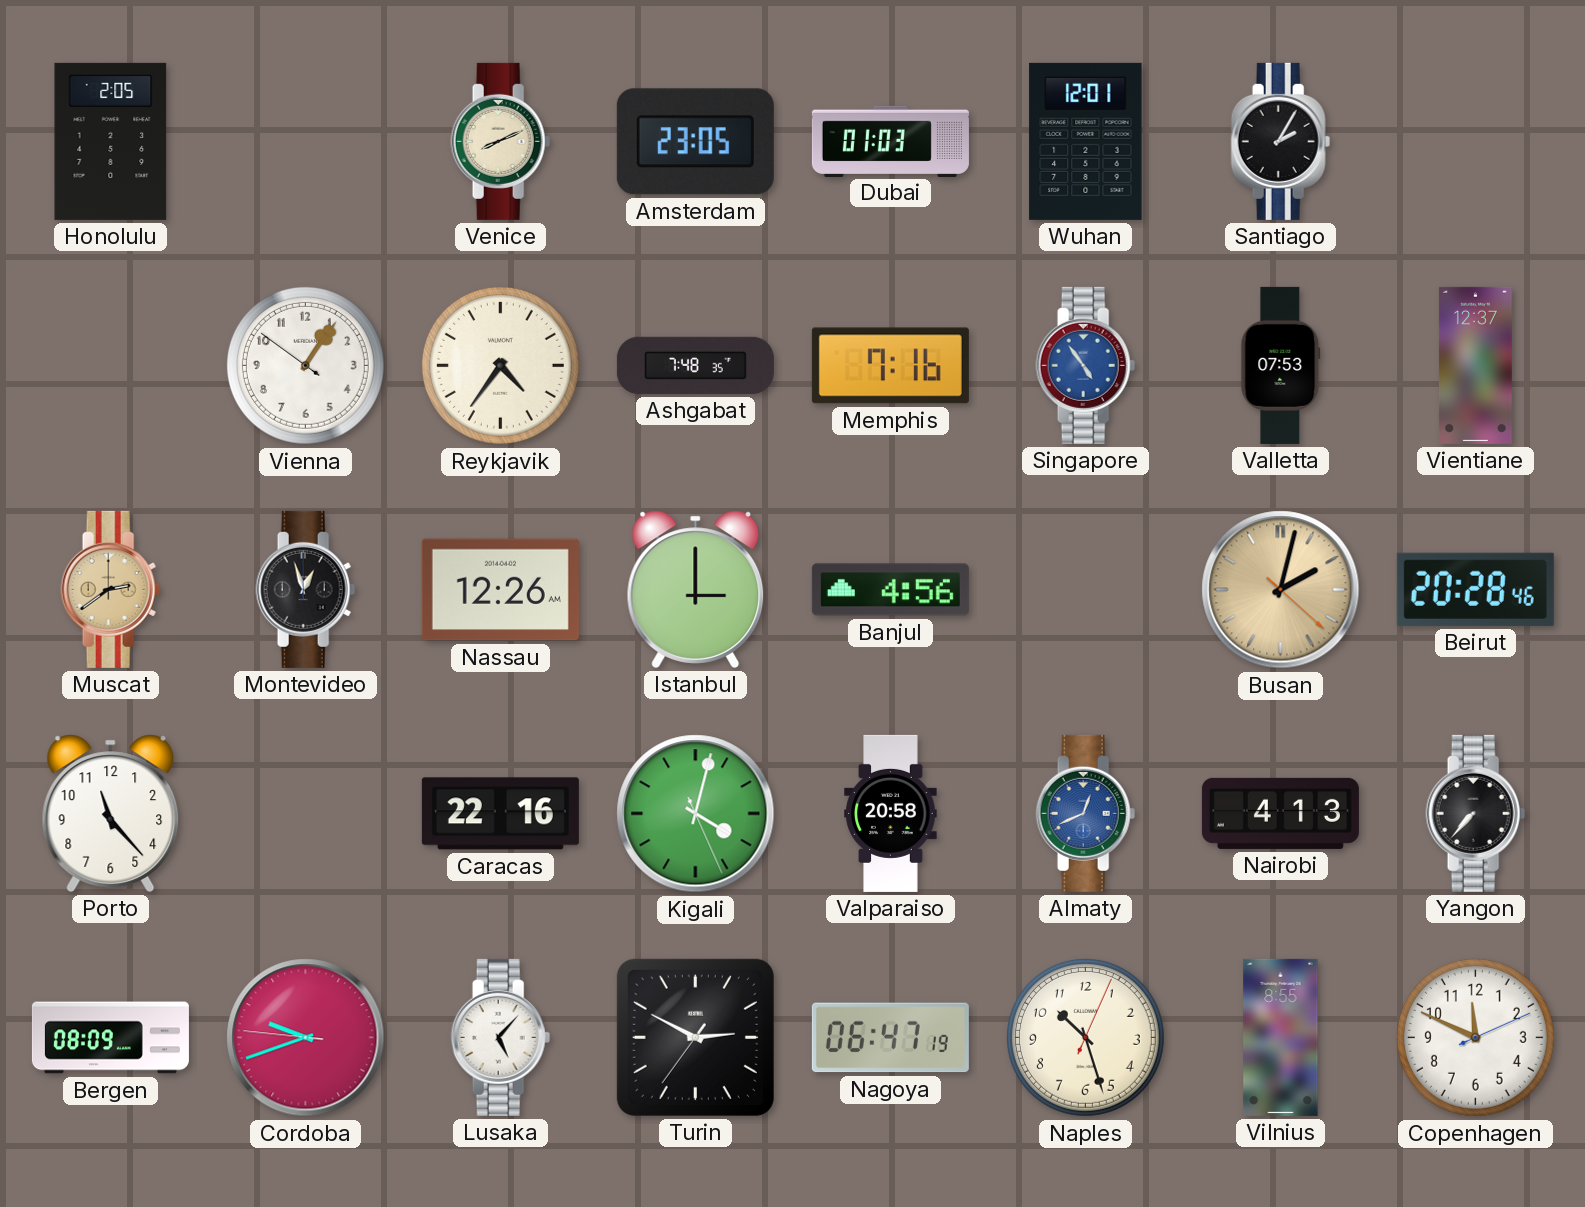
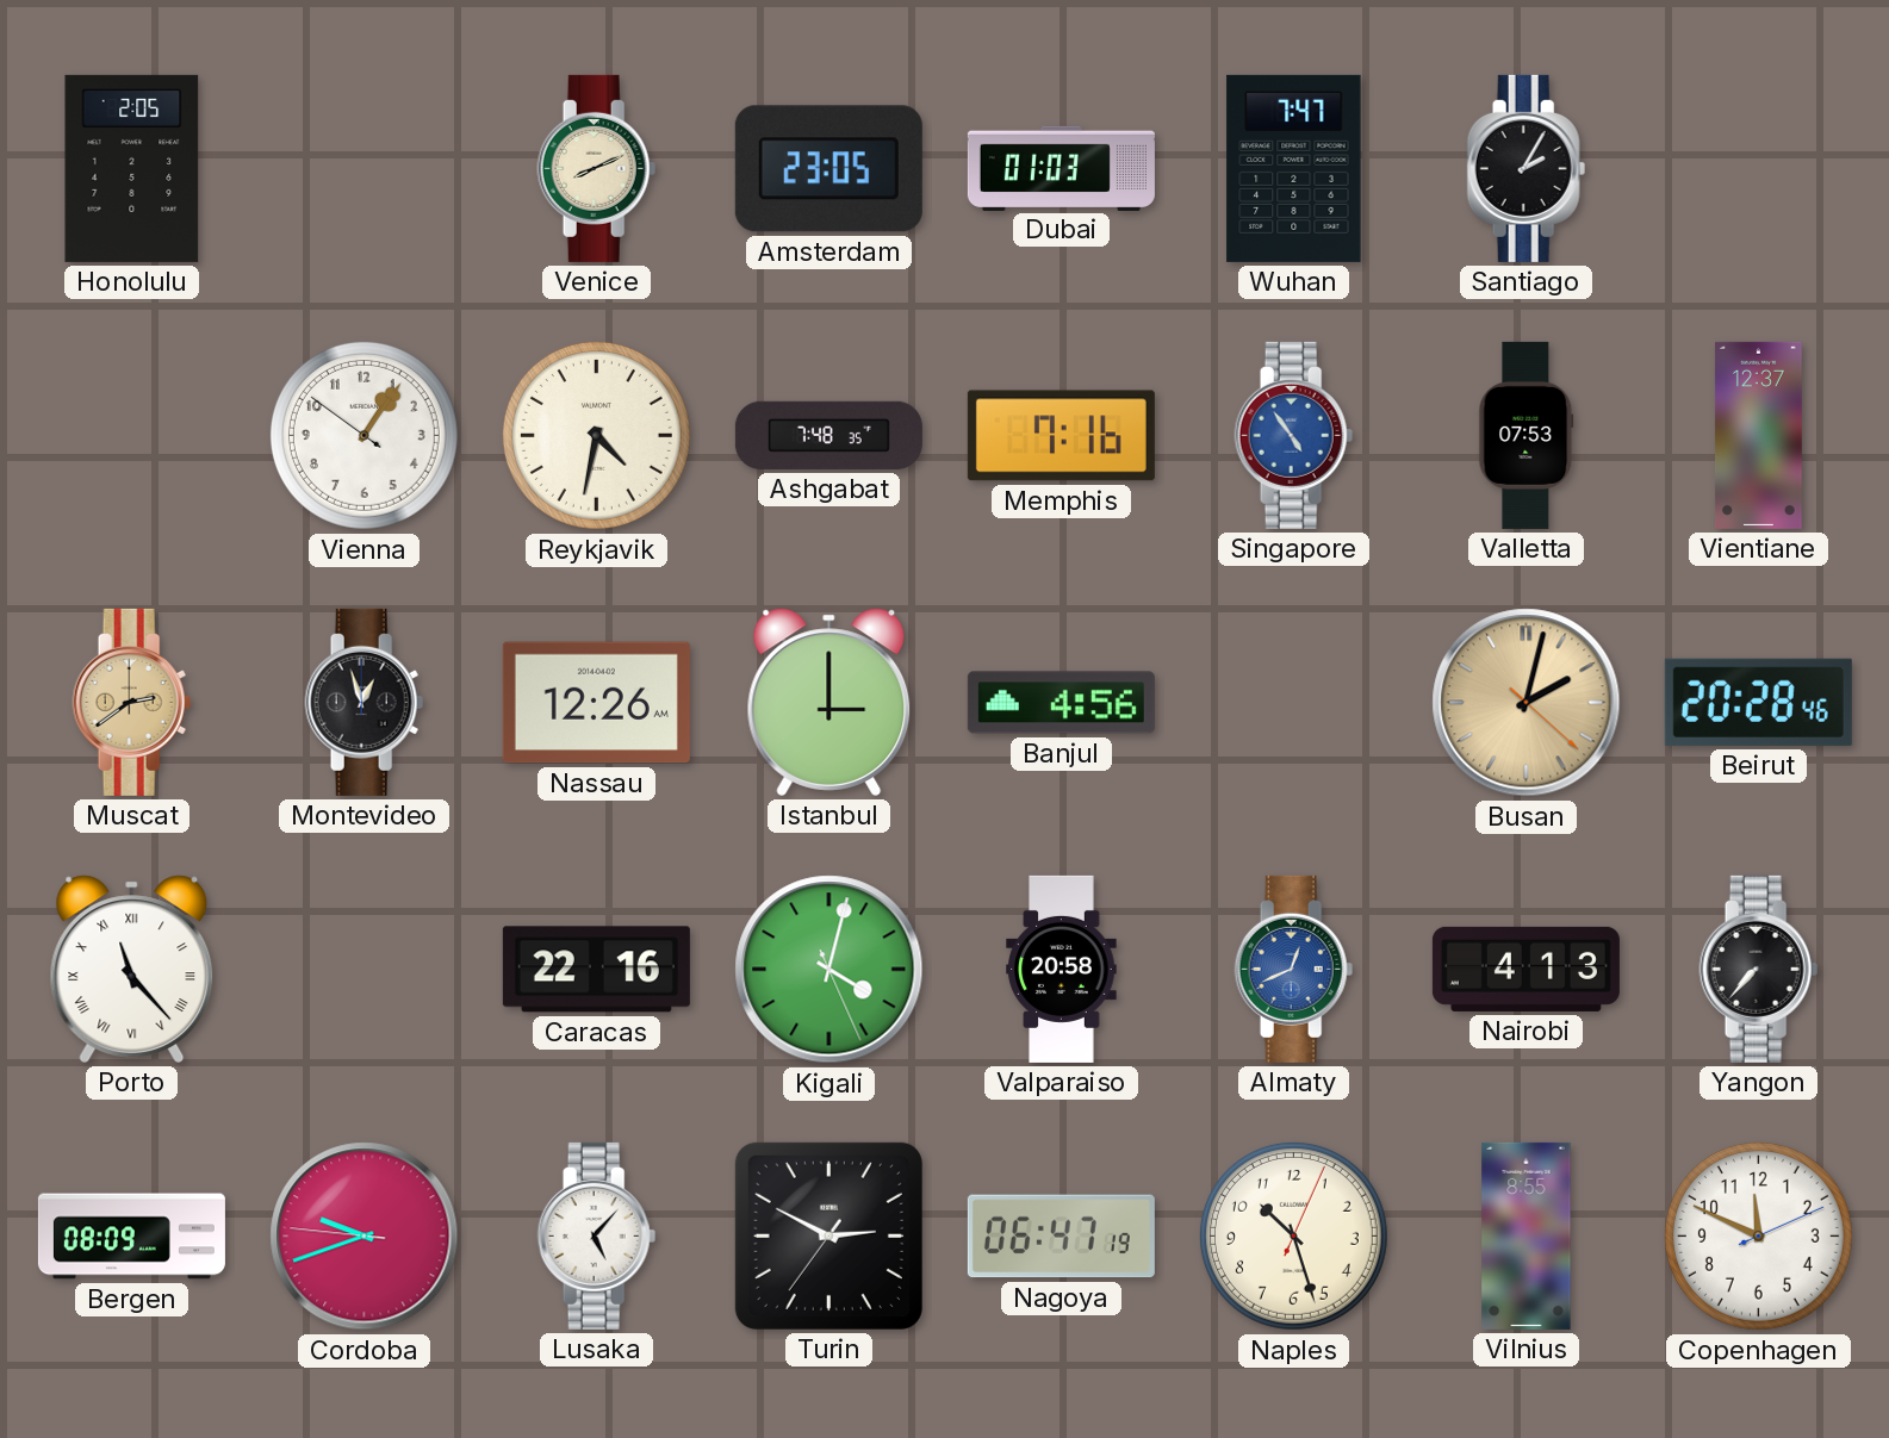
Wuhan: 12:01 -> 7:47
Reykjavik: 4:36 -> 4:32
Porto numerals: Arabic -> Roman
